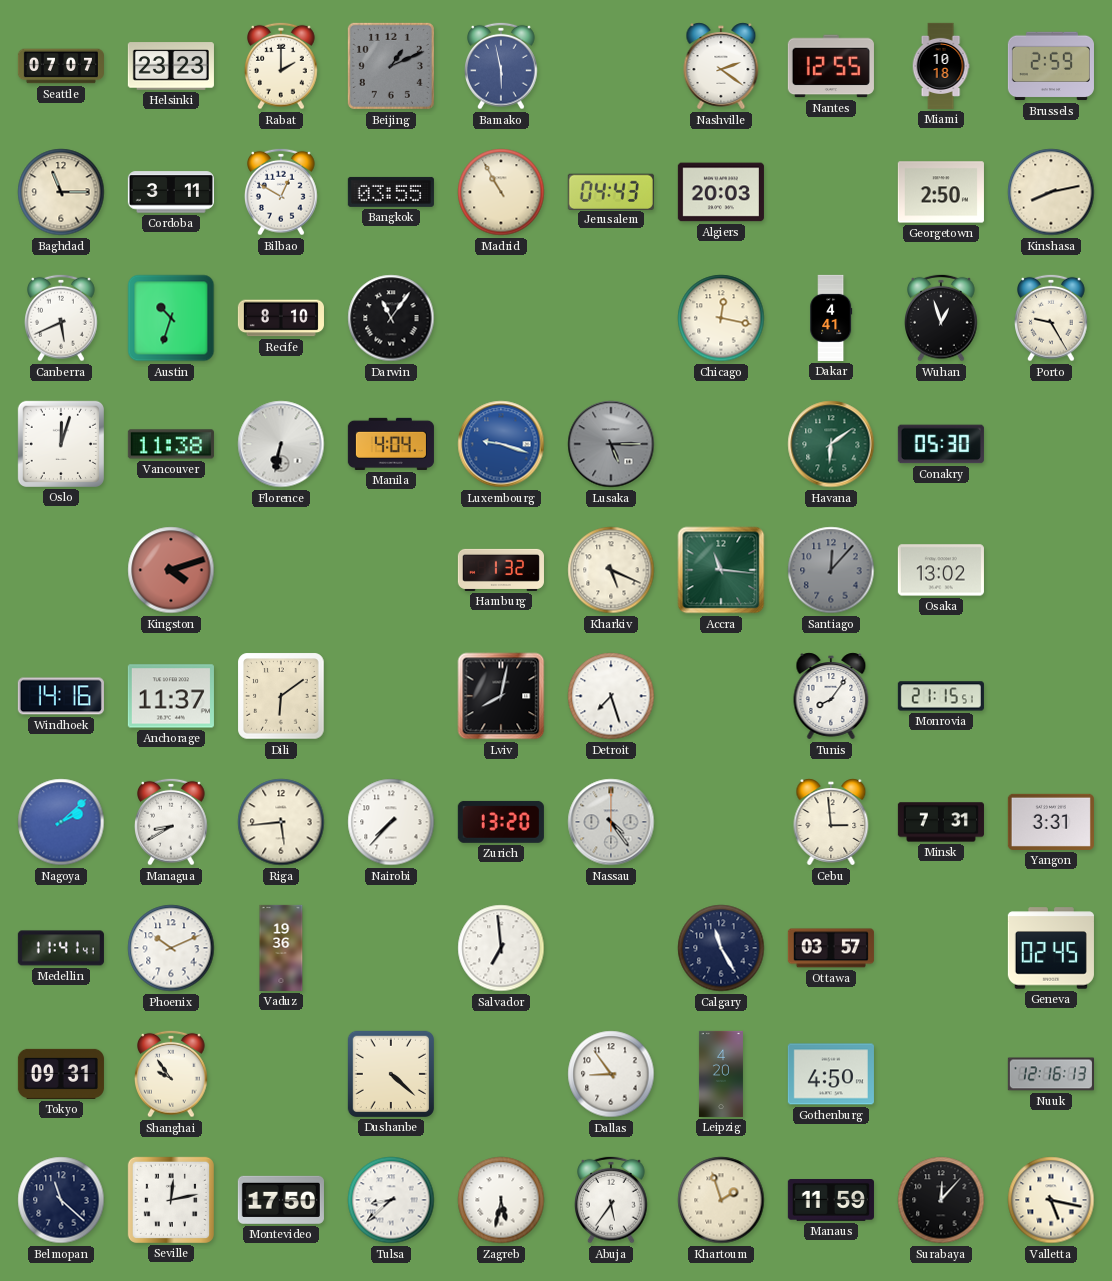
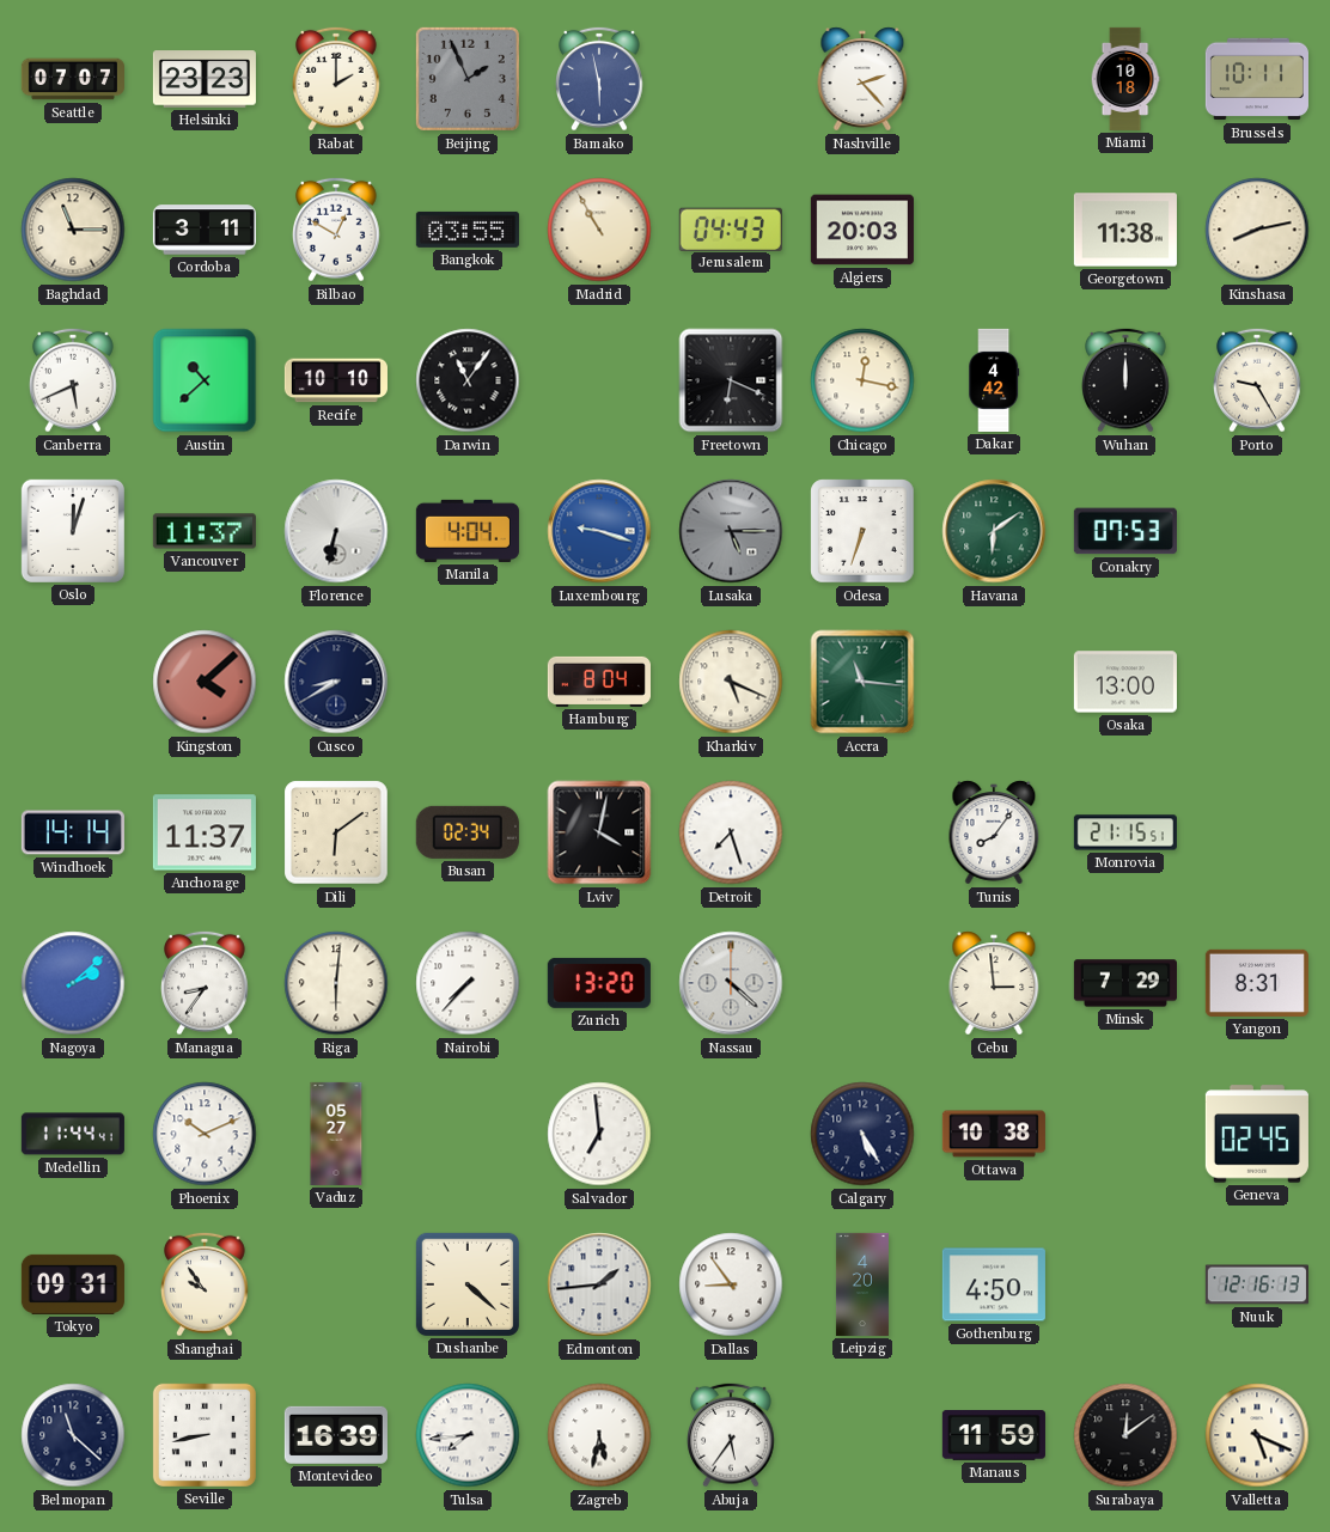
Beijing: 1:11 -> 1:56
Nashville: 2:21 -> 2:23
Nantes: 12:55 -> none
Brussels: 2:59 -> 10:11
Georgetown: 2:50 -> 11:38
Austin: 10:33 -> 10:38
Recife: 8:10 -> 10:10
Freetown: none -> 6:19
Dakar: 4:41 -> 4:42
Wuhan: 12:57 -> 12:00
Vancouver: 11:38 -> 11:37
Odesa: none -> 6:33
Conakry: 05:30 -> 07:53
Kingston: 4:12 -> 4:08
Cusco: none -> 8:40
Hamburg: 1:32 -> 8:04
Santiago: 12:07 -> none
Osaka: 13:02 -> 13:00
Windhoek: 14:16 -> 14:14
Busan: none -> 02:34
Lviv: 8:02 -> 4:02
Managua: 8:40 -> 8:36
Riga: 5:44 -> 6:01
Nassau: 4:24 -> 4:22
Minsk: 7:31 -> 7:29
Yangon: 3:31 -> 8:31
Medellin: 11:41 -> 11:44
Vaduz: 19:36 -> 05:27
Calgary: 11:25 -> 5:25
Ottawa: 03:57 -> 10:38
Edmonton: none -> 1:44
Seville: 12:13 -> 8:43
Montevideo: 17:50 -> 16:39
Tulsa: 8:38 -> 7:44
Khartoum: 1:57 -> none
Surabaya: 12:07 -> 12:09
Valletta: 5:17 -> 5:19
